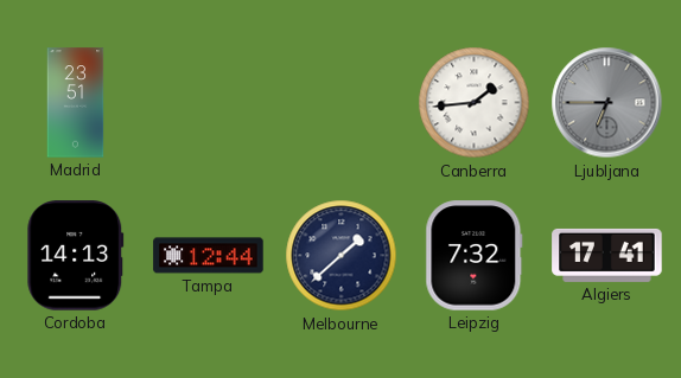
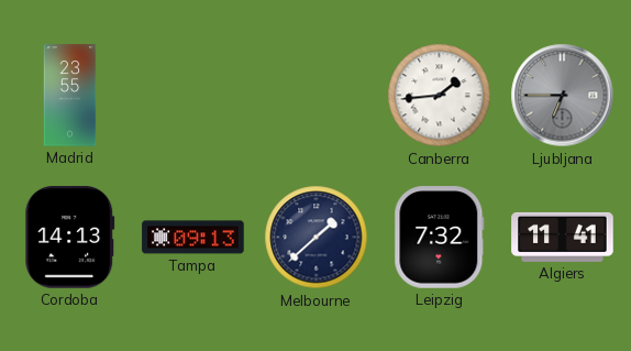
Madrid: 23:51 -> 23:55
Tampa: 12:44 -> 09:13
Algiers: 17:41 -> 11:41
